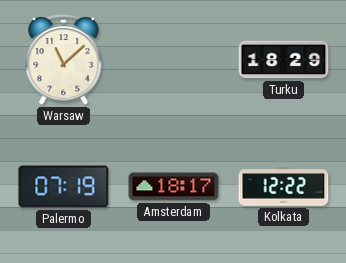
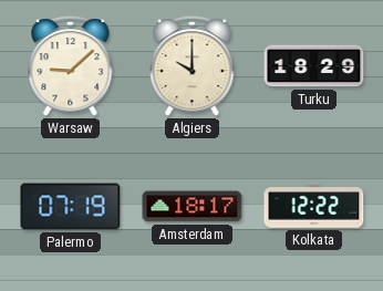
Warsaw: 11:08 -> 9:08
Algiers: none -> 10:00
